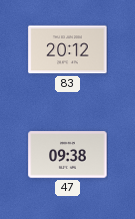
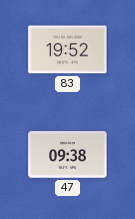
83: 20:12 -> 19:52
